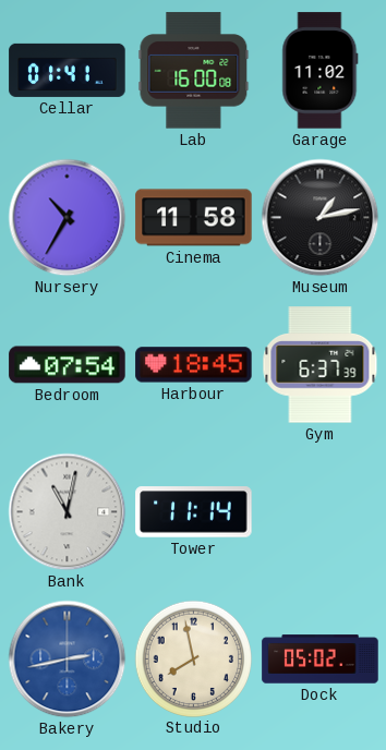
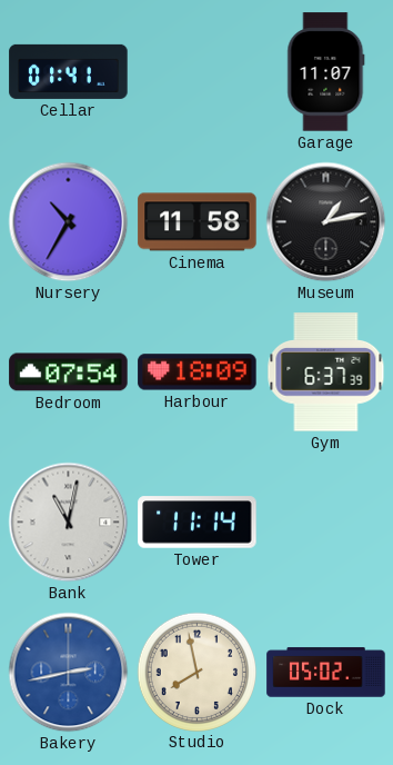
Lab: 16:00 -> none
Garage: 11:02 -> 11:07
Harbour: 18:45 -> 18:09
